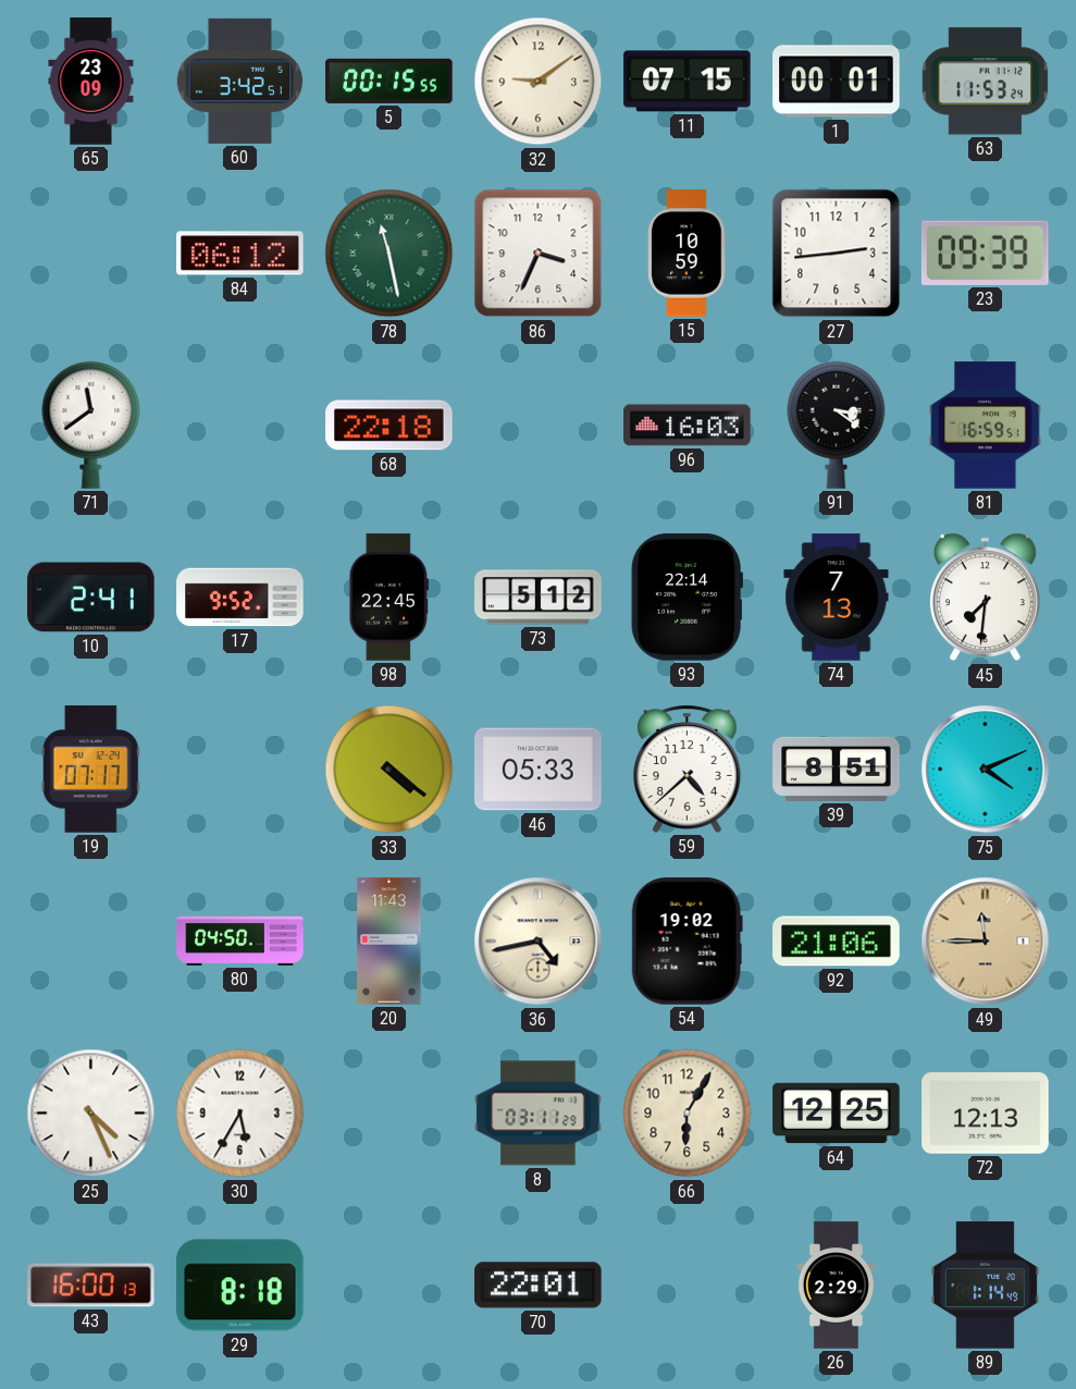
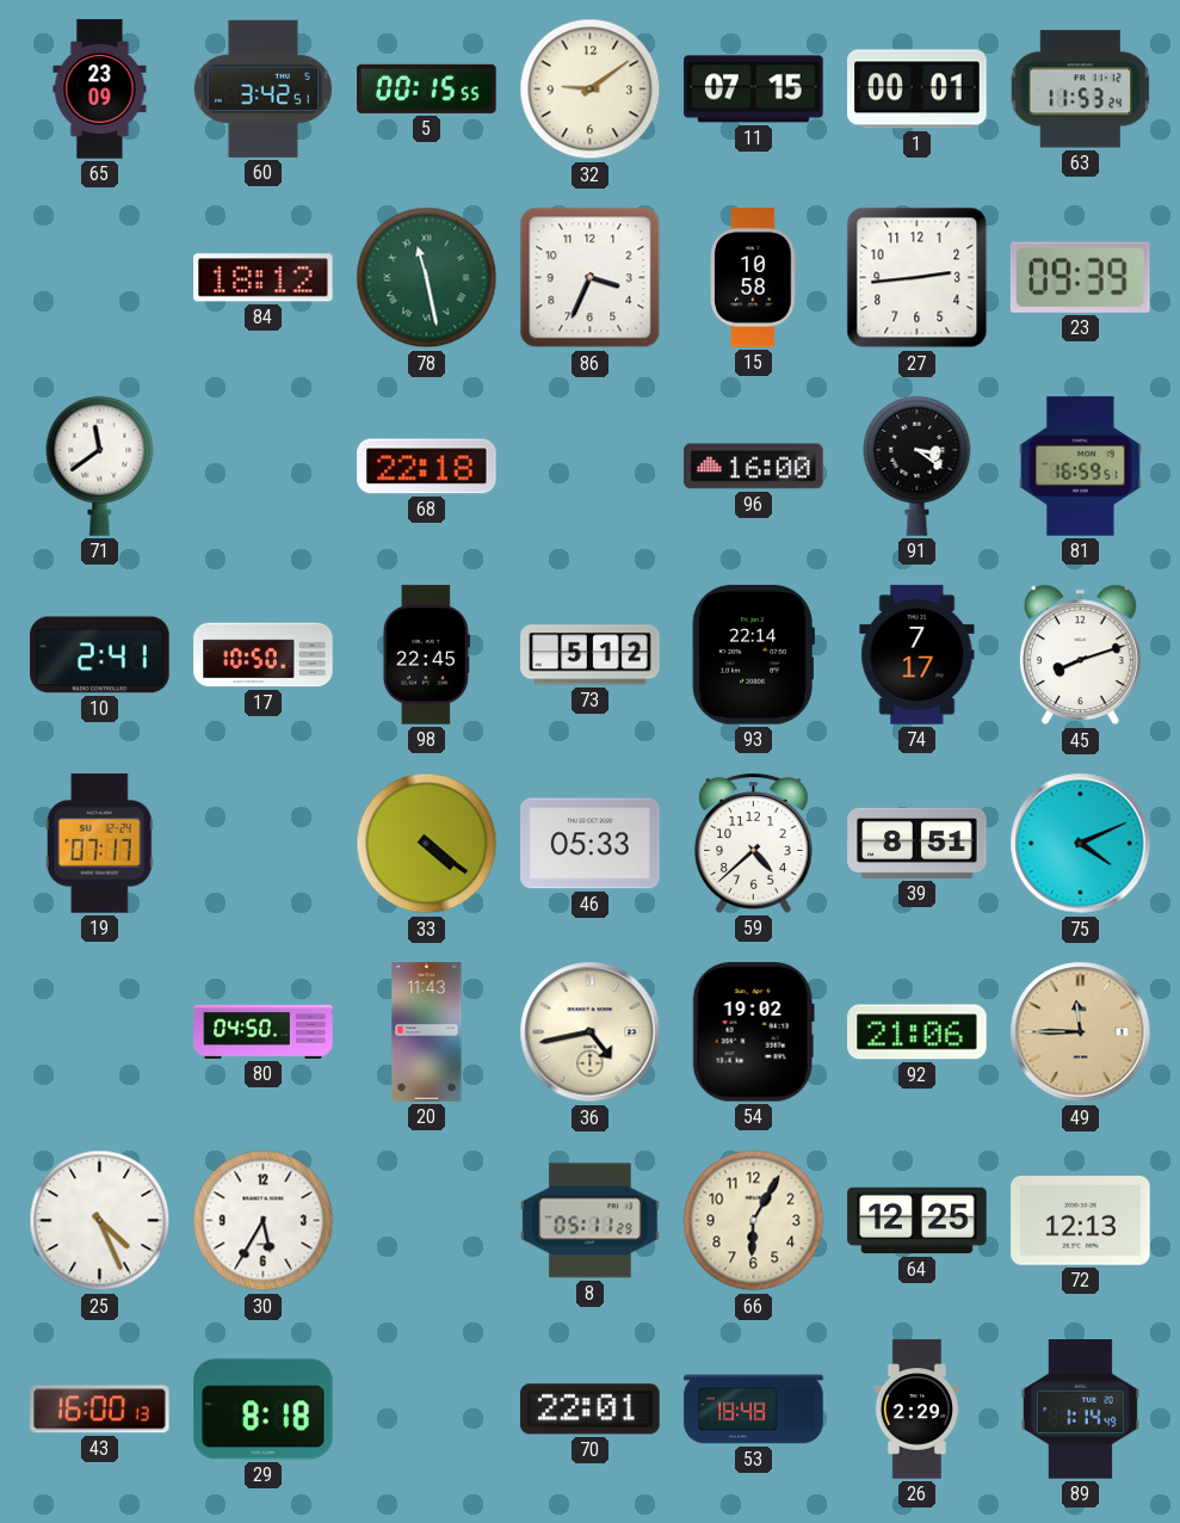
84: 06:12 -> 18:12
15: 10:59 -> 10:58
96: 16:03 -> 16:00
17: 9:52 -> 10:50
74: 7:13 -> 7:17
45: 7:31 -> 8:12
8: 03:11 -> 05:11
53: none -> 18:48
